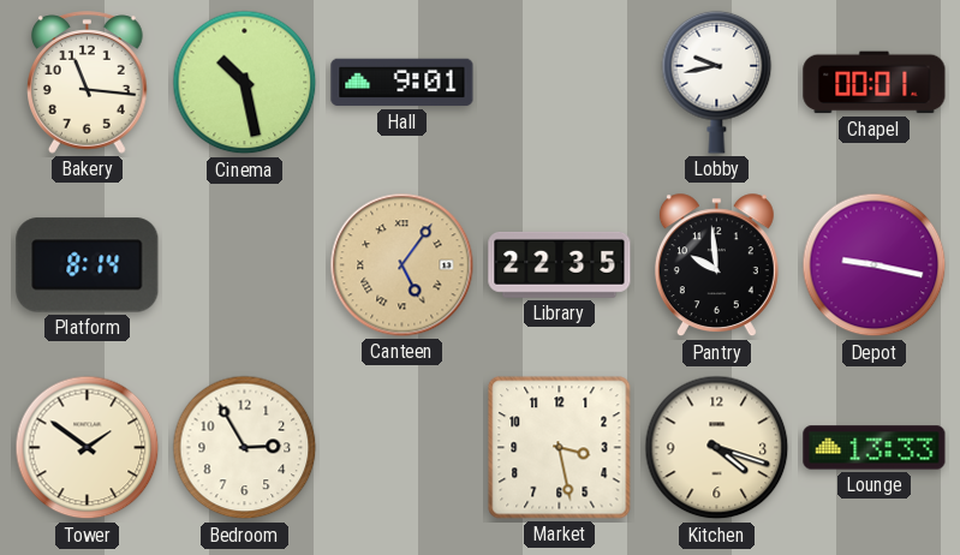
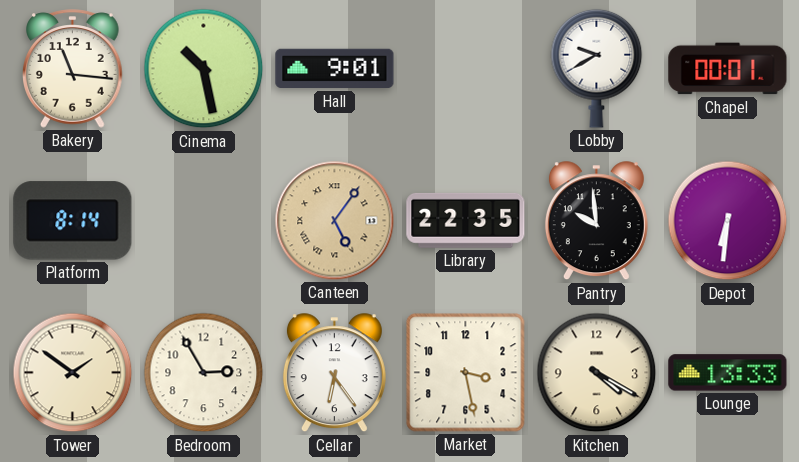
Lobby: 9:43 -> 9:40
Depot: 9:17 -> 6:31
Cellar: none -> 6:24
Kitchen: 4:18 -> 4:20
